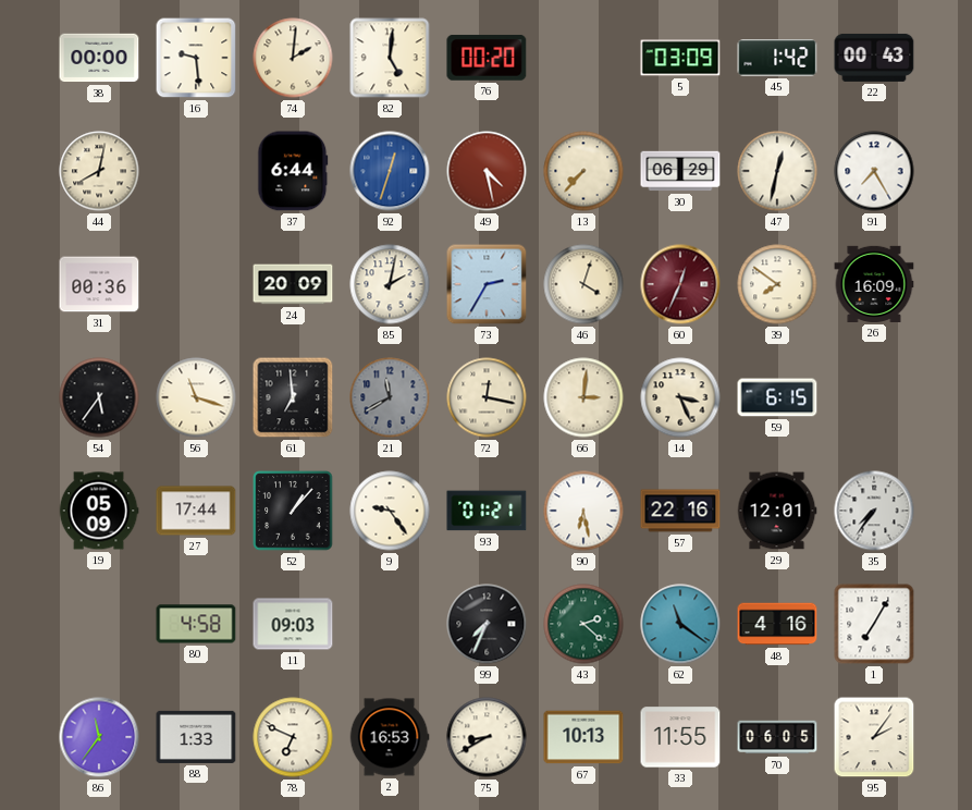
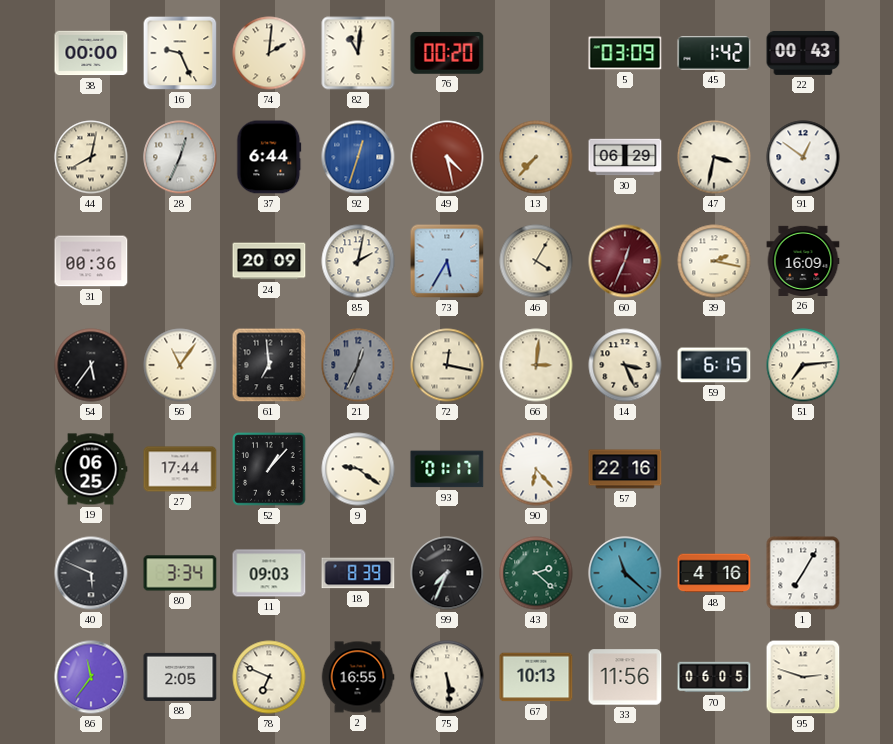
16: 9:29 -> 9:26
82: 5:01 -> 11:01
28: none -> 12:34
47: 12:32 -> 3:32
91: 7:25 -> 12:51
73: 2:35 -> 5:35
46: 4:03 -> 4:05
39: 7:51 -> 2:17
56: 11:18 -> 11:06
21: 11:40 -> 12:34
51: none -> 7:14
19: 05:09 -> 06:25
9: 9:24 -> 9:21
93: 01:21 -> 01:17
90: 6:28 -> 6:23
29: 12:01 -> none
35: 7:36 -> none
40: none -> 5:49
80: 4:58 -> 3:34
18: none -> 8:39
62: 11:21 -> 11:22
88: 1:33 -> 2:05
2: 16:53 -> 16:55
75: 8:40 -> 5:29
33: 11:55 -> 11:56
95: 2:06 -> 2:48
